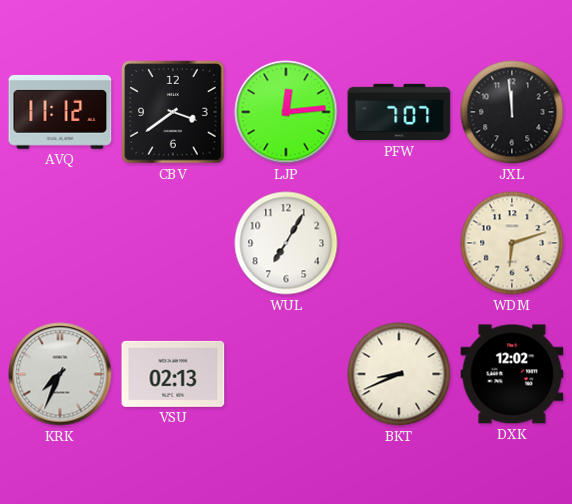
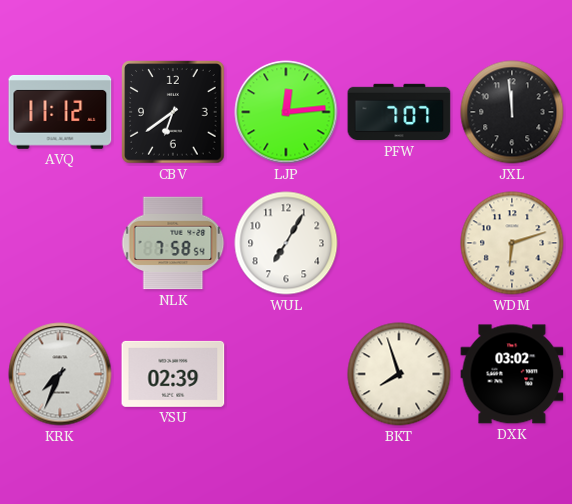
CBV: 3:39 -> 6:39
NLK: none -> 7:58
VSU: 02:13 -> 02:39
BKT: 8:41 -> 7:57
DXK: 12:02 -> 03:02
